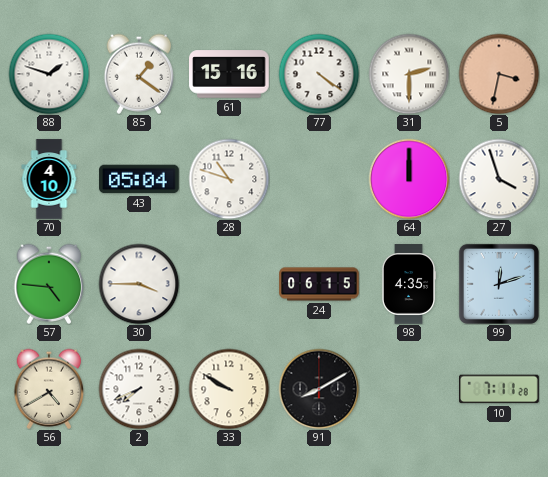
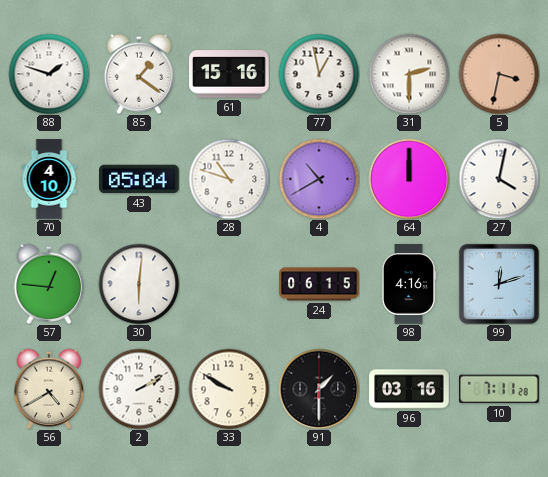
77: 4:21 -> 12:58
4: none -> 10:40
27: 3:57 -> 4:02
57: 4:46 -> 12:46
30: 3:45 -> 6:01
98: 4:35 -> 4:16
2: 7:41 -> 2:10
91: 8:10 -> 1:30
96: none -> 03:16
